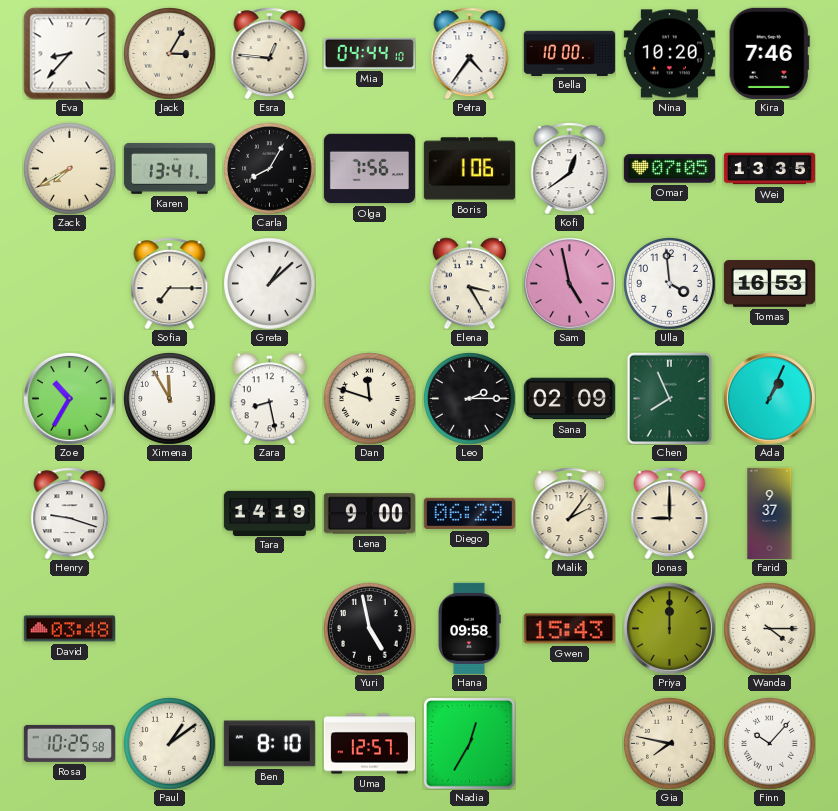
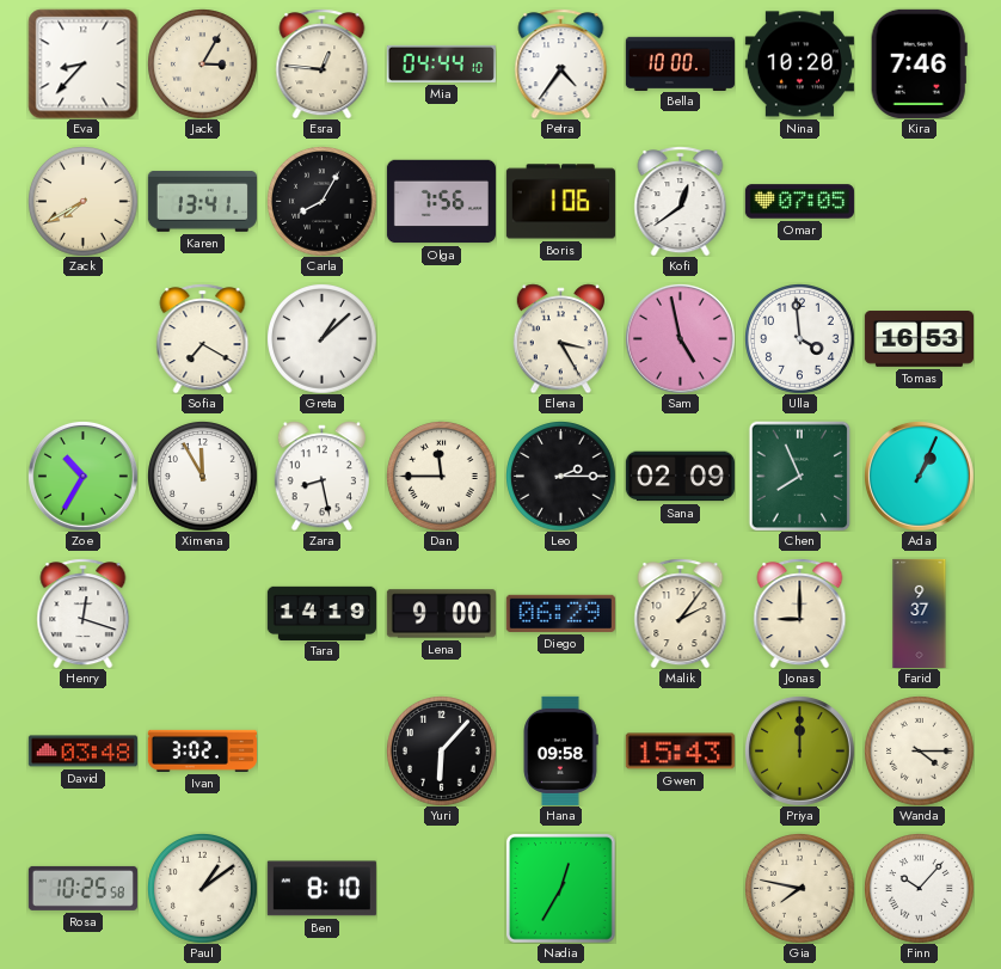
Wei: 13:35 -> none
Sofia: 7:15 -> 7:20
Dan: 11:48 -> 11:45
Henry: 9:18 -> 12:18
Ivan: none -> 3:02
Yuri: 4:58 -> 6:07
Uma: 12:57 -> none
